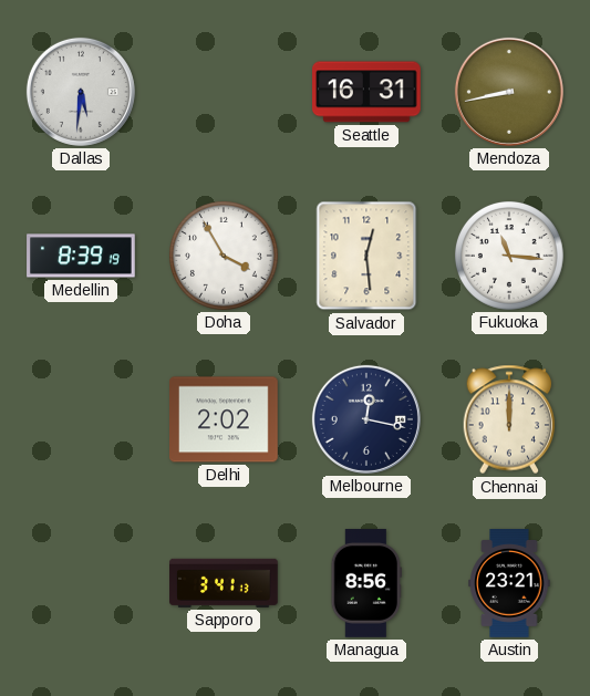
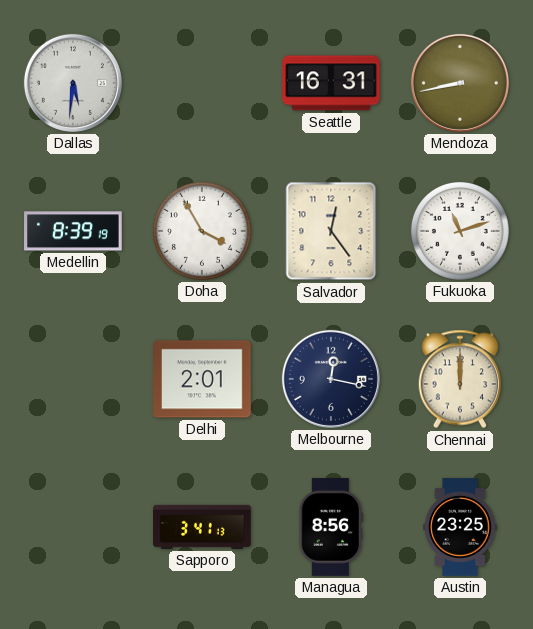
Salvador: 12:29 -> 12:24
Fukuoka: 11:16 -> 11:12
Delhi: 2:02 -> 2:01
Austin: 23:21 -> 23:25
